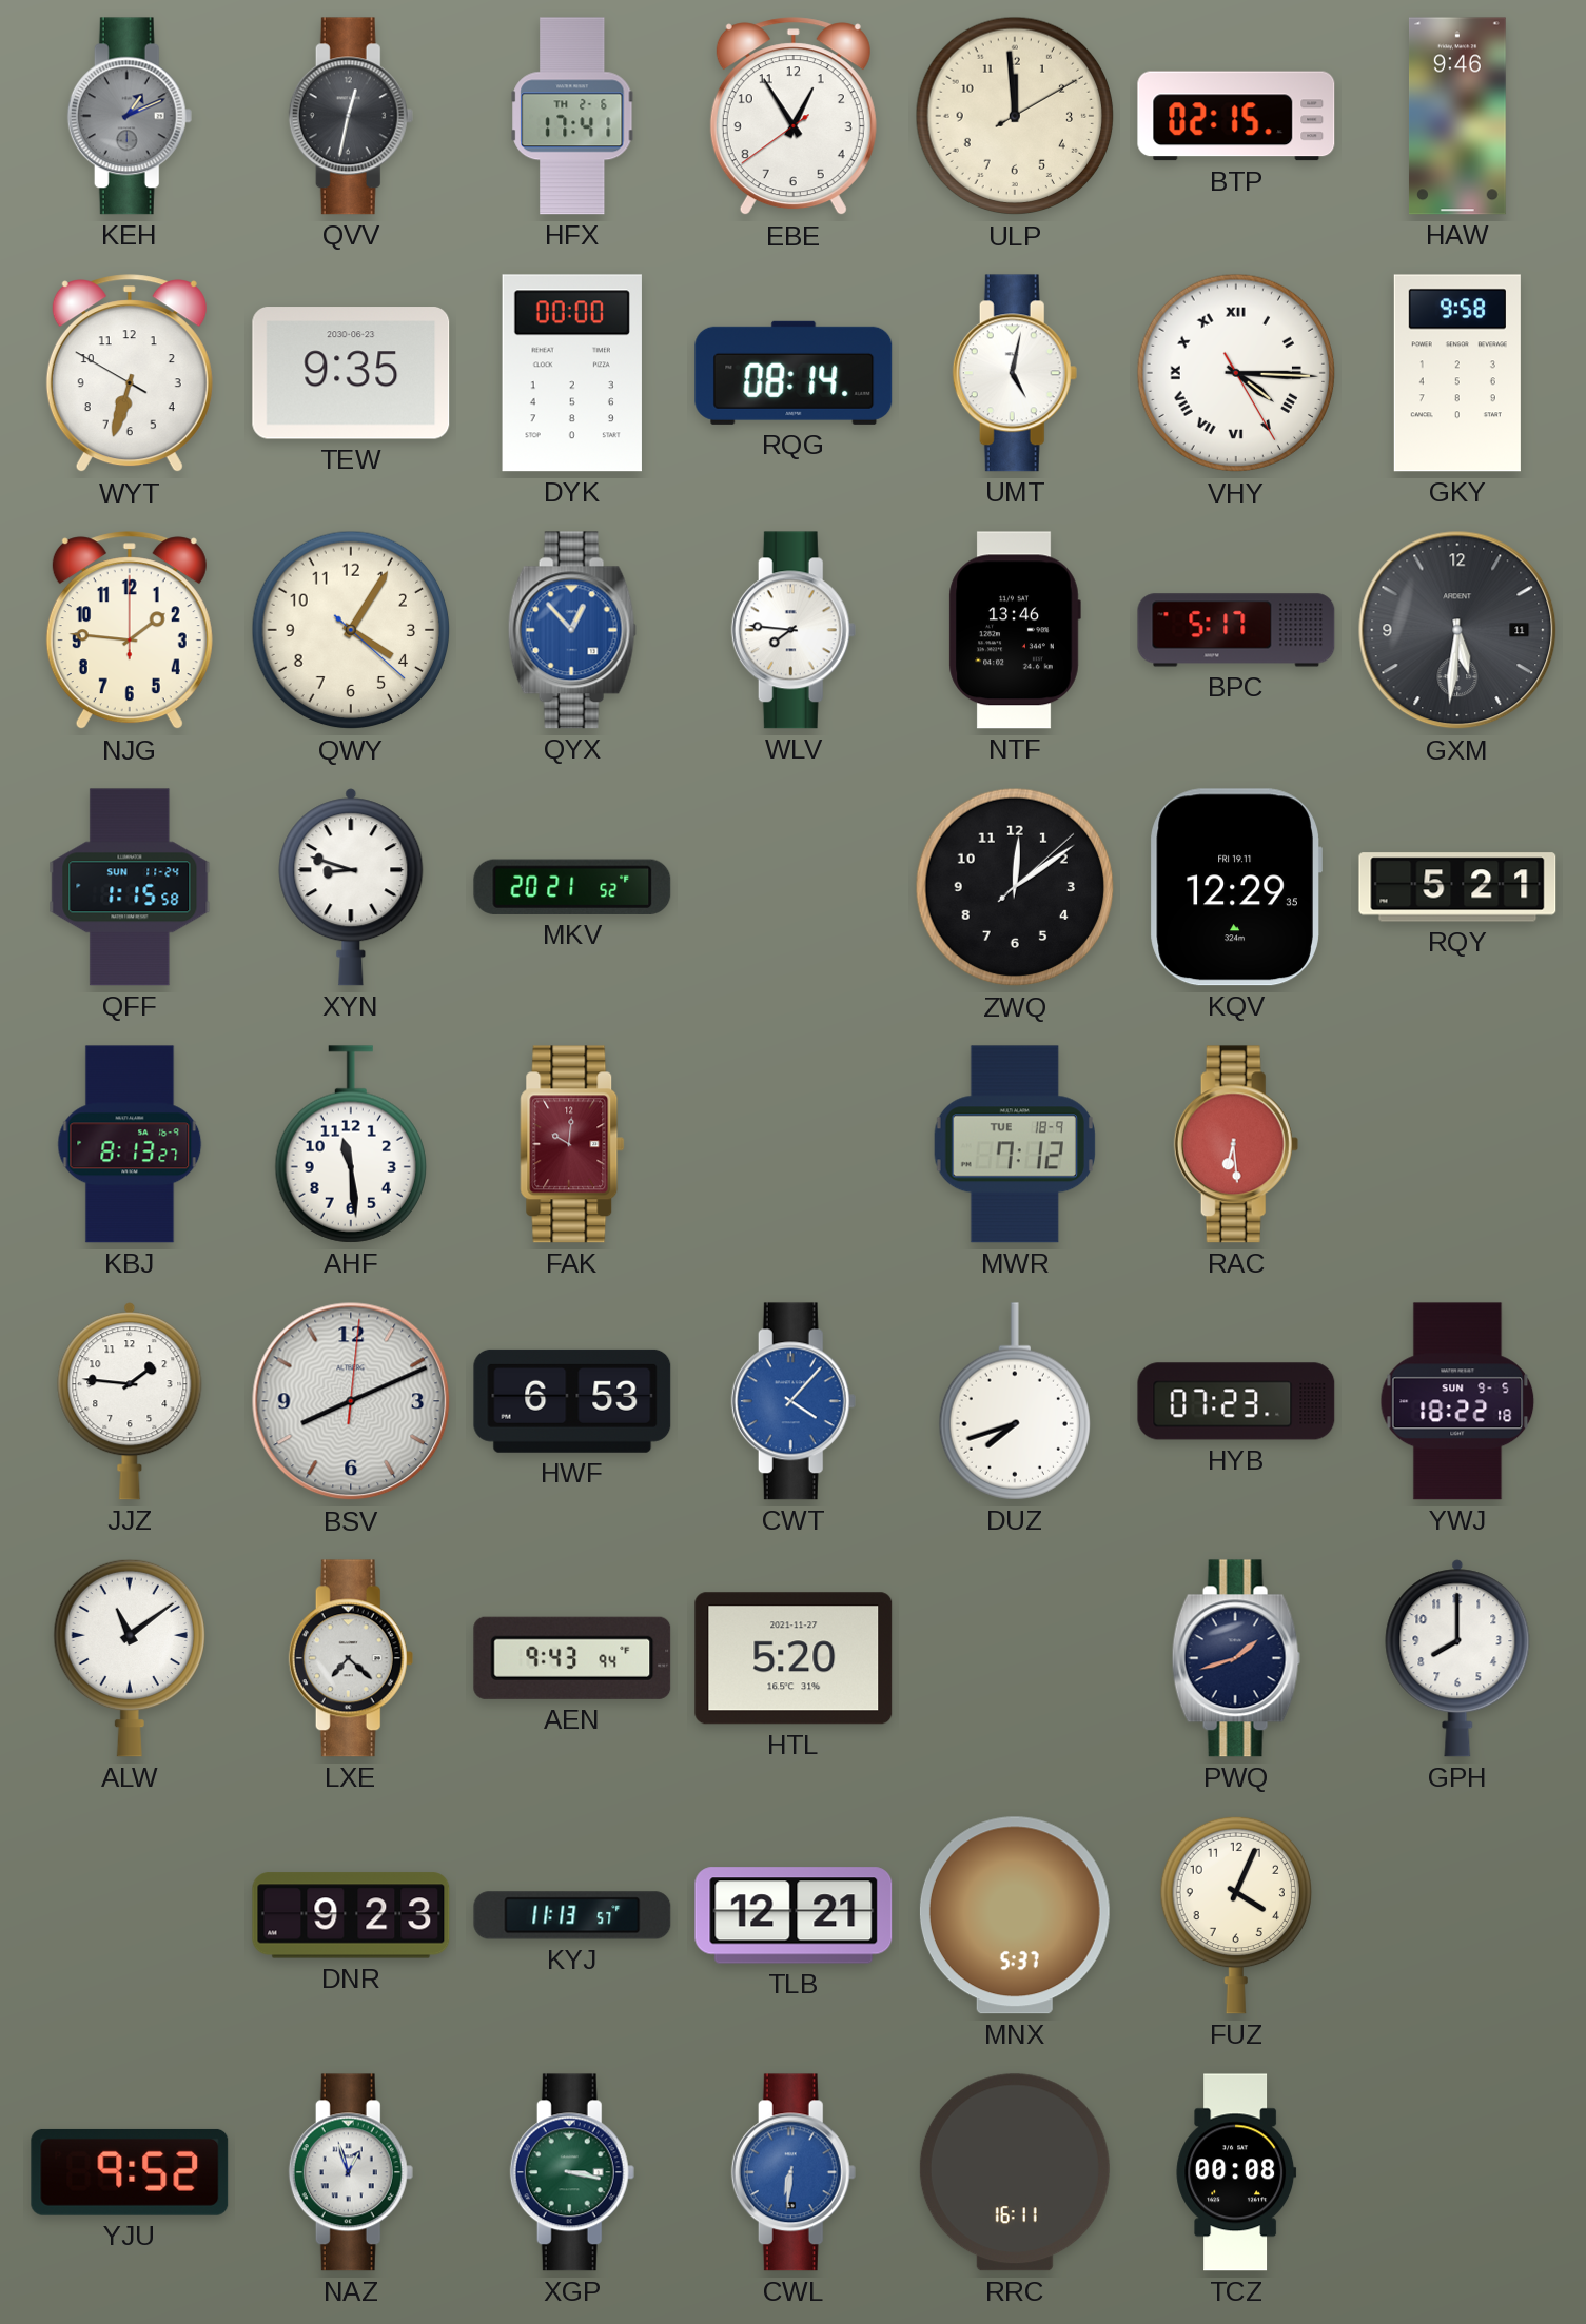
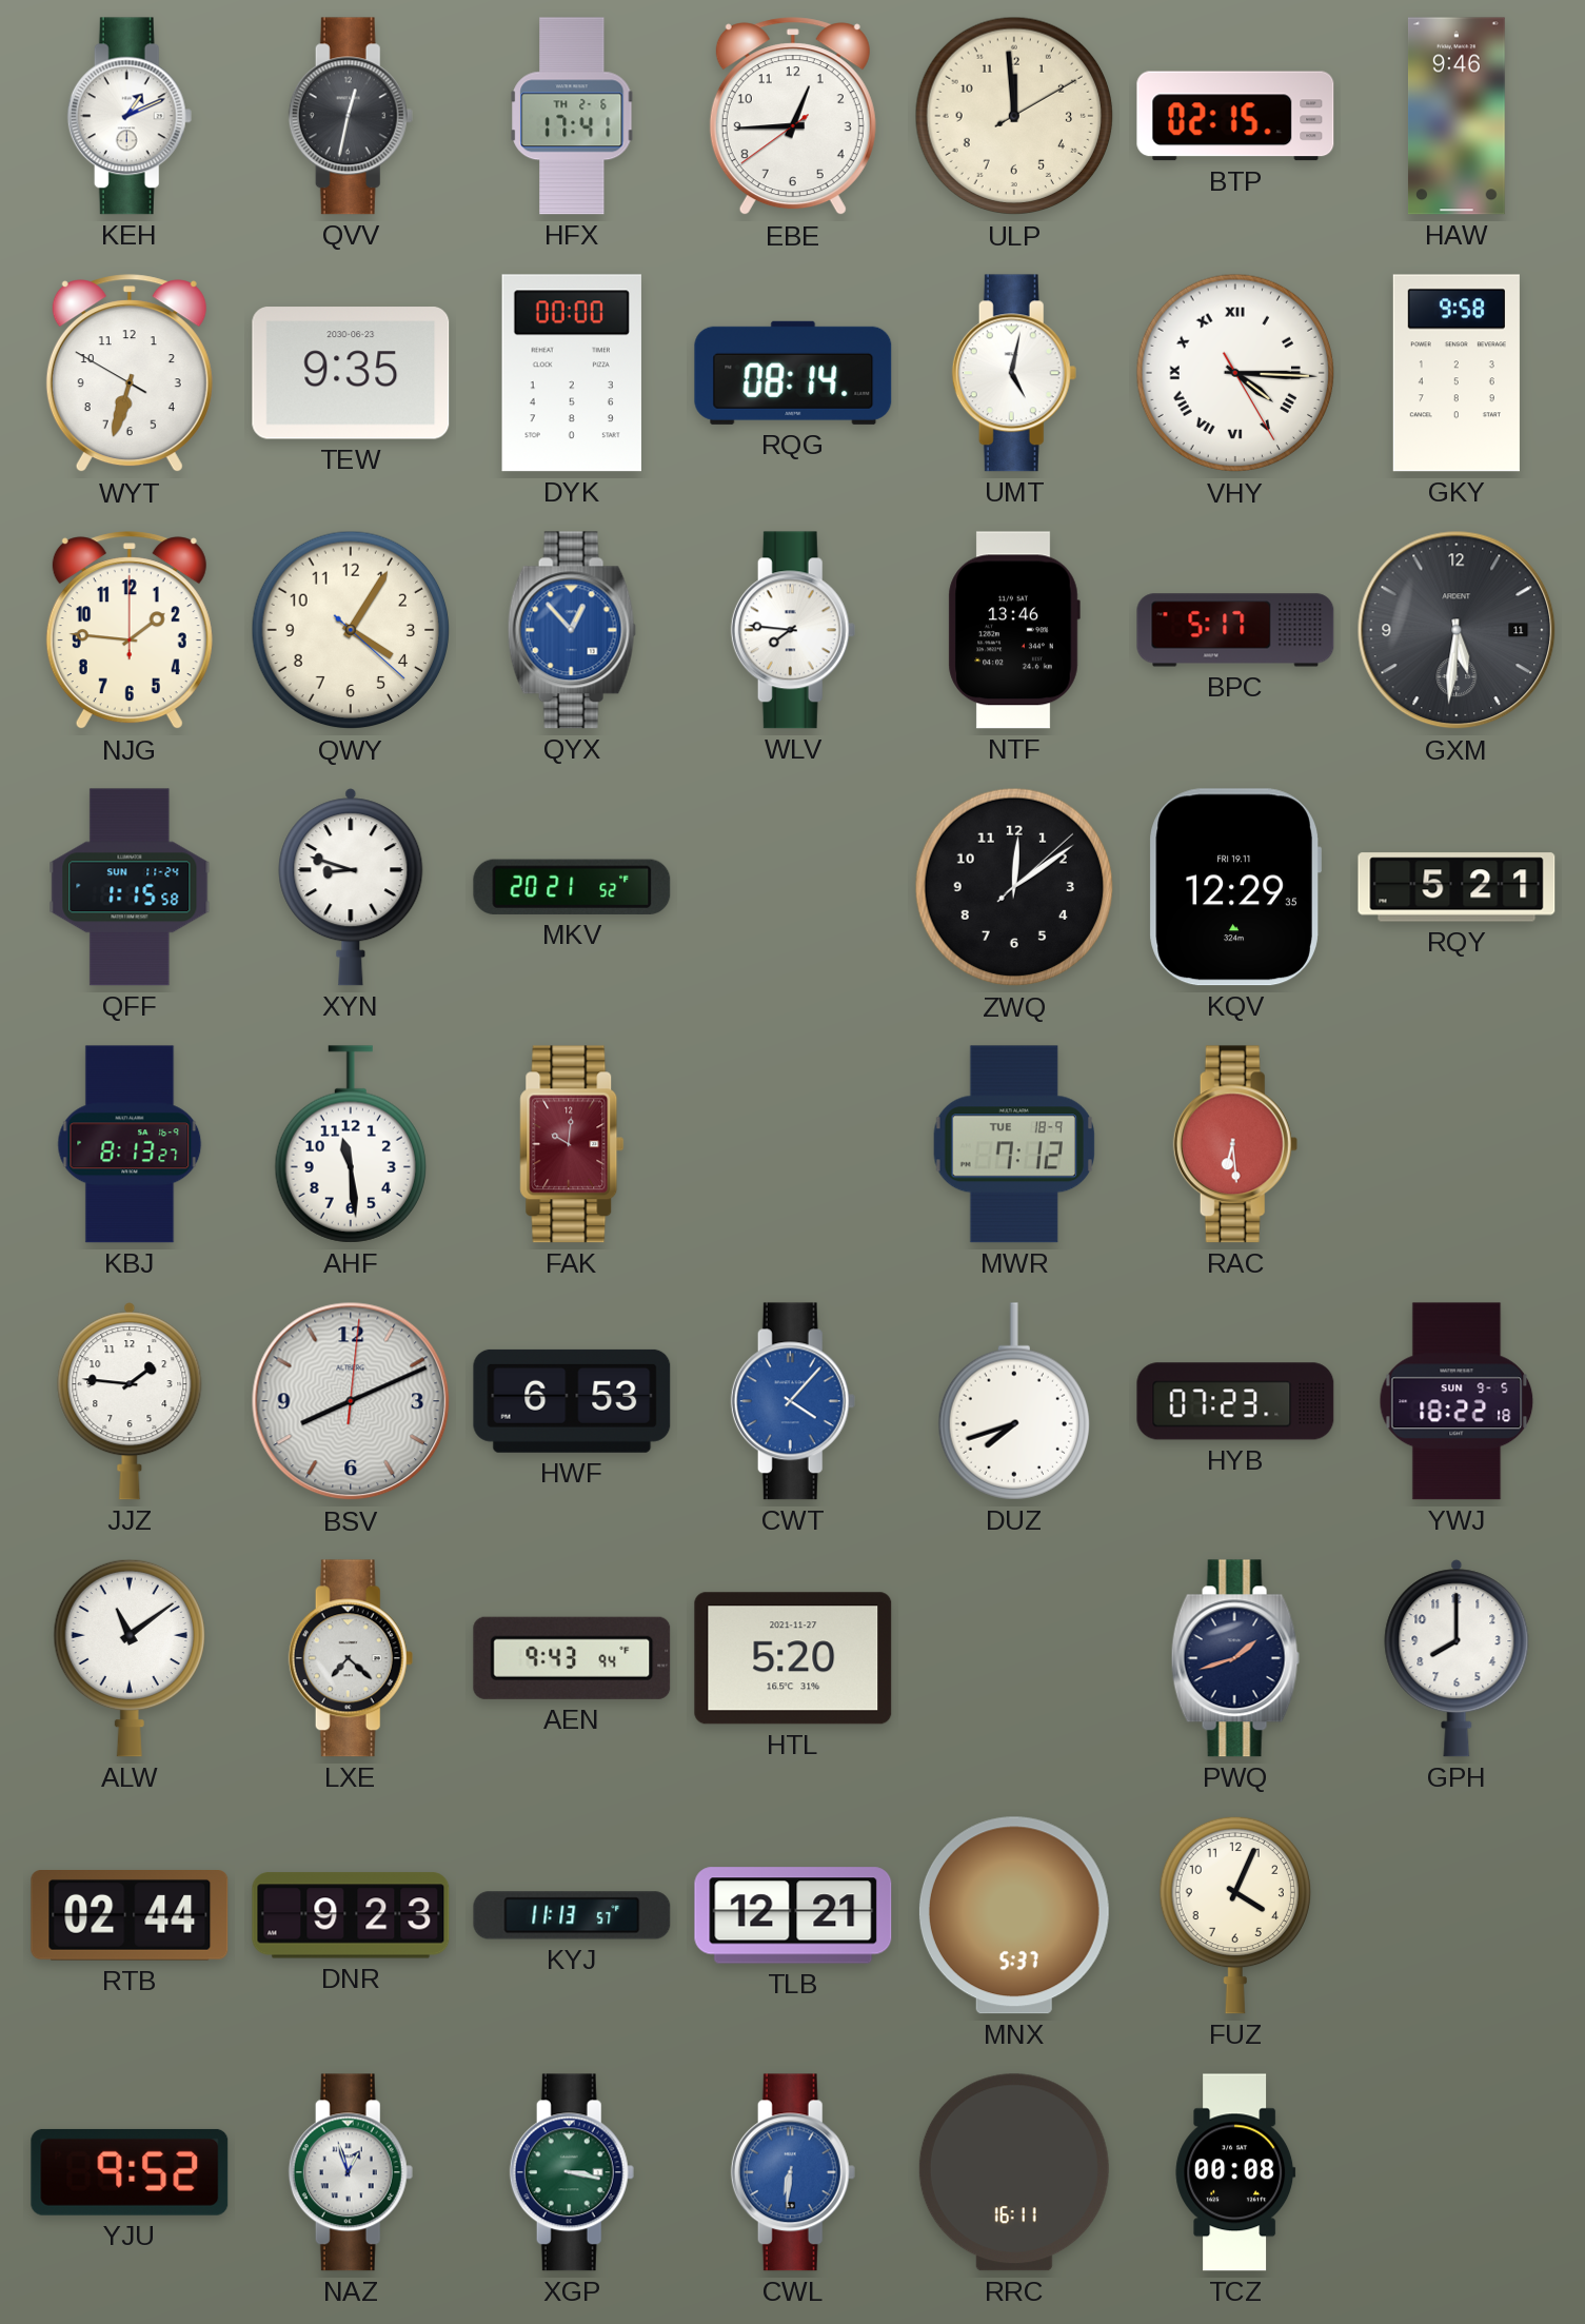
KEH dial: grey -> white
EBE: 12:54 -> 12:44
RTB: none -> 02:44
